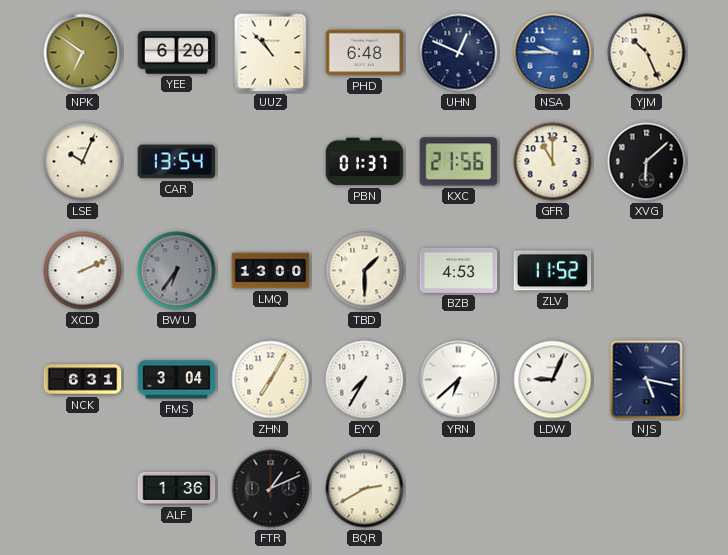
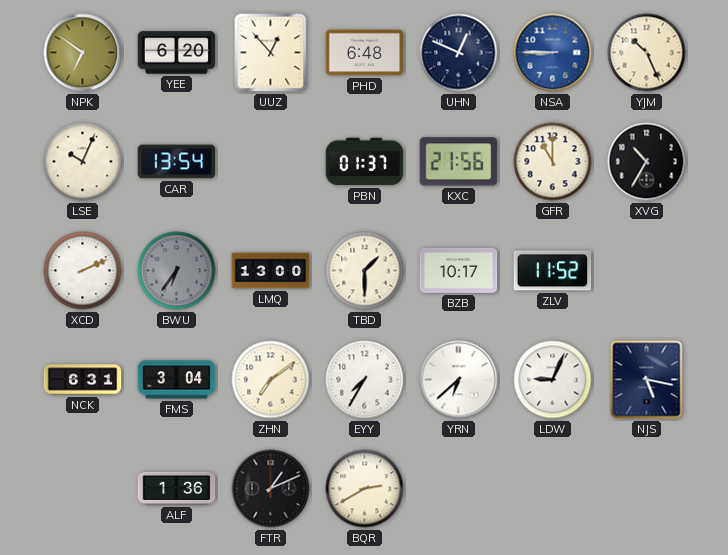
UUZ: 10:53 -> 12:53
NSA: 9:45 -> 8:45
XVG: 6:08 -> 10:35
BZB: 4:53 -> 10:17
ZHN: 7:05 -> 7:09
